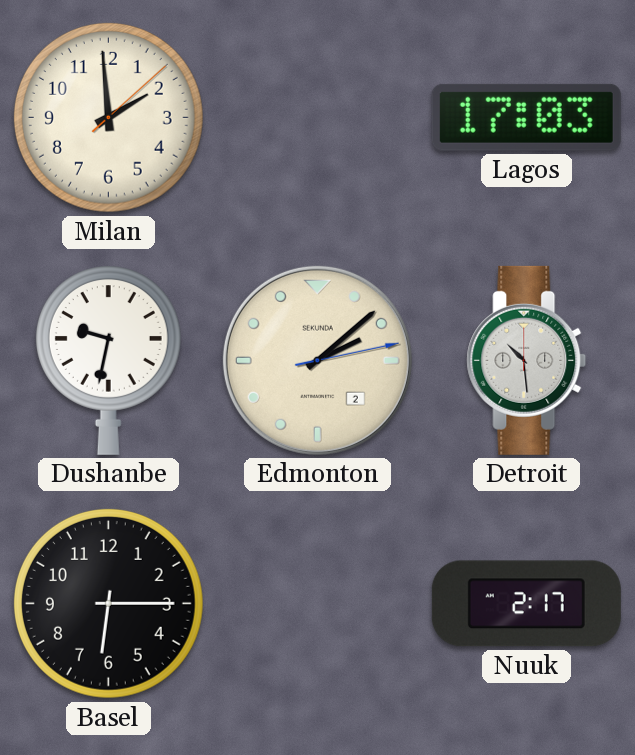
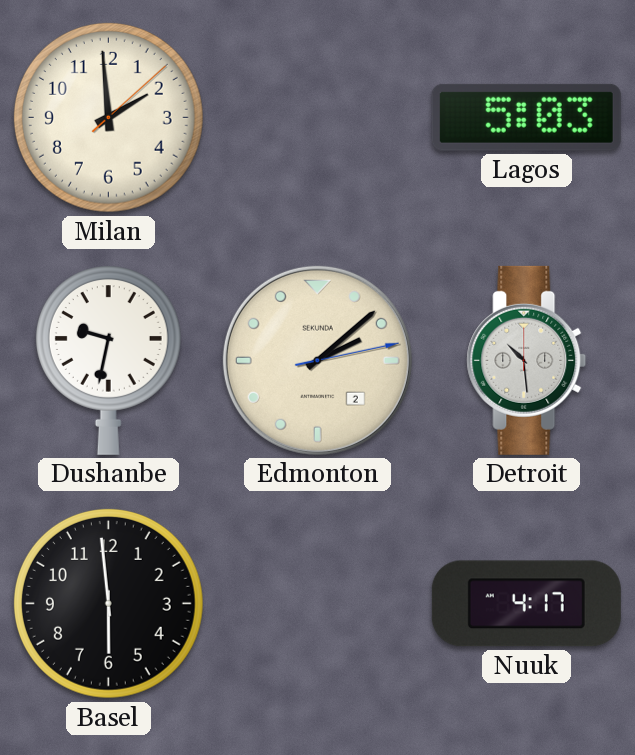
Lagos: 17:03 -> 5:03
Basel: 6:15 -> 5:59
Nuuk: 2:17 -> 4:17
